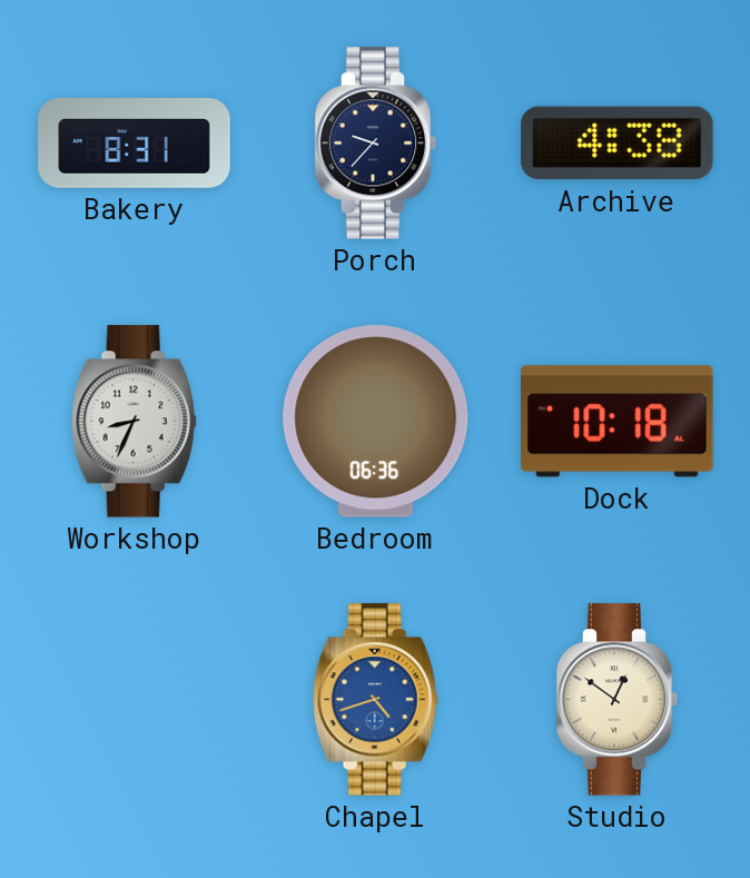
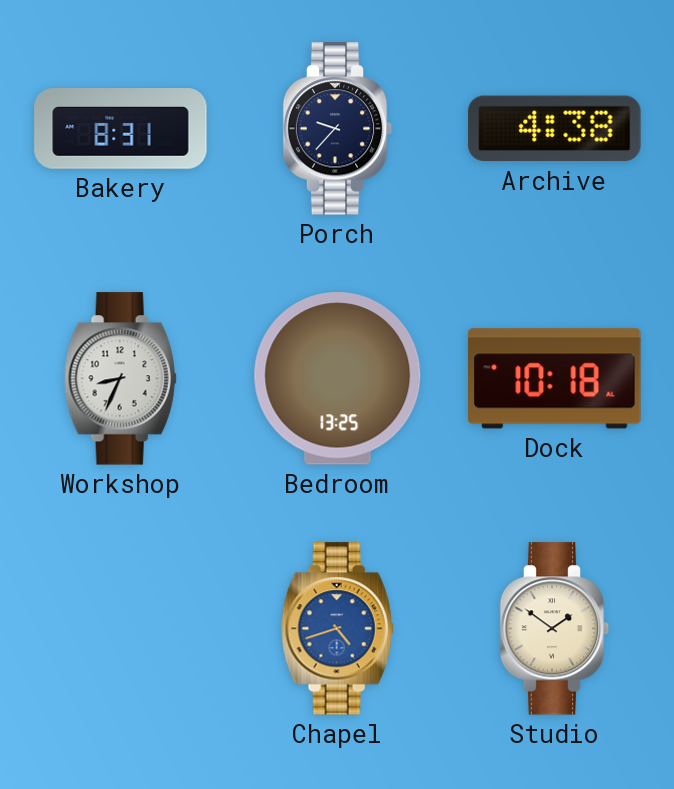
Bedroom: 06:36 -> 13:25
Studio: 12:51 -> 1:51
